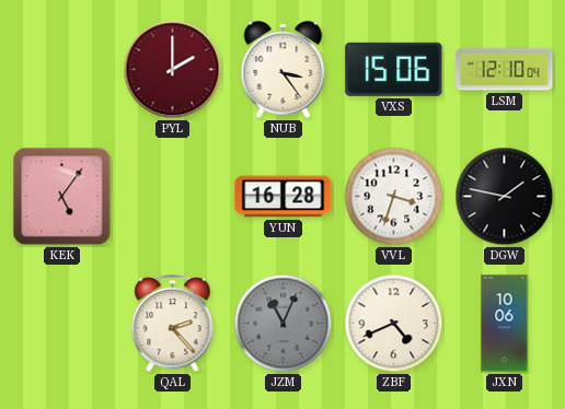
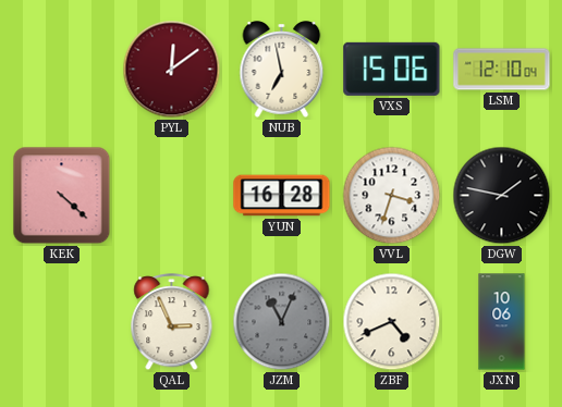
PYL: 2:00 -> 12:09
NUB: 3:24 -> 6:58
KEK: 5:06 -> 4:22
QAL: 2:23 -> 2:56
